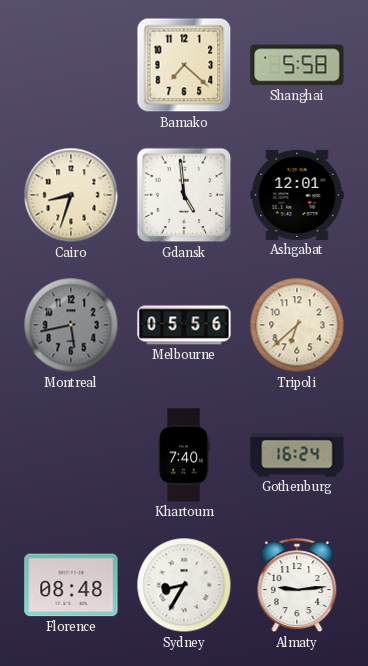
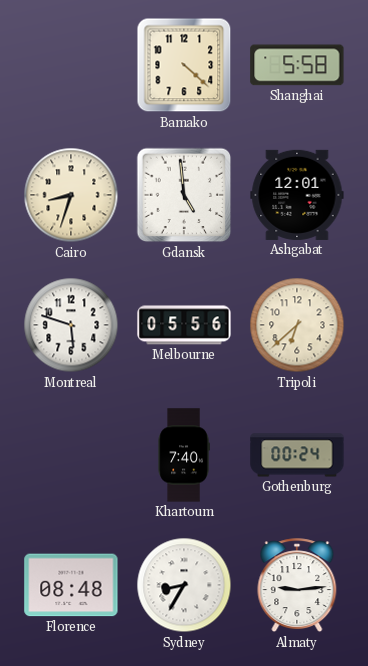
Bamako: 7:22 -> 4:22
Montreal: 5:43 -> 5:48
Montreal dial: grey -> white
Gothenburg: 16:24 -> 00:24
